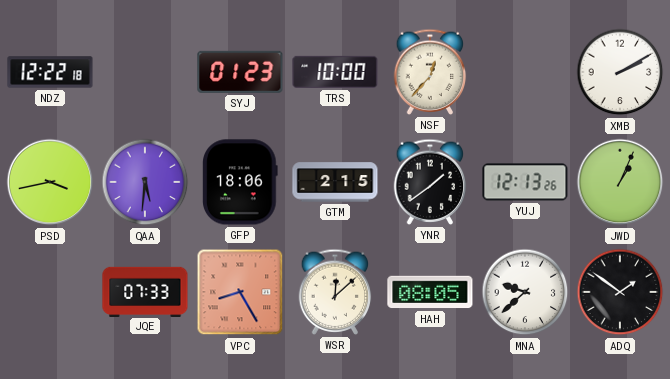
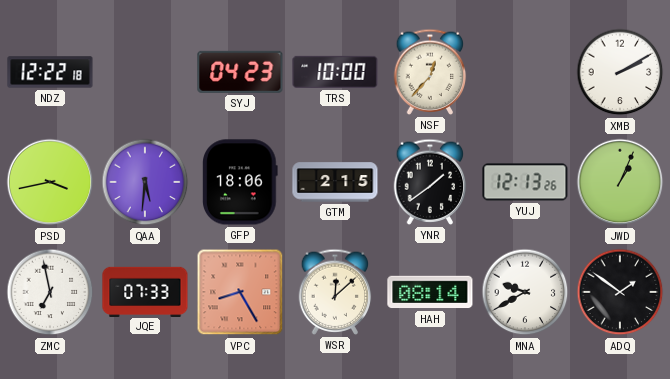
SYJ: 01:23 -> 04:23
ZMC: none -> 6:58
HAH: 08:05 -> 08:14
MNA: 9:38 -> 9:40
